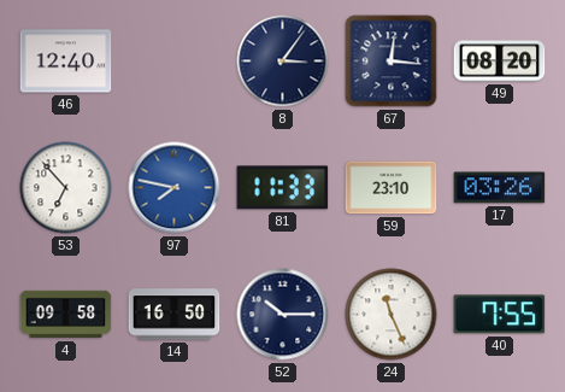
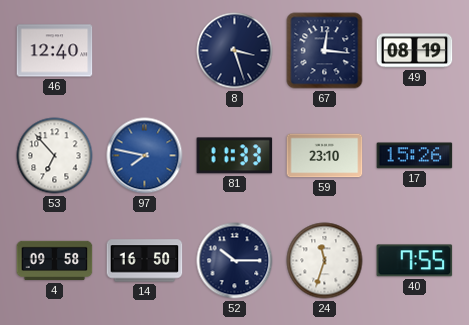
8: 3:06 -> 3:27
49: 08:20 -> 08:19
17: 03:26 -> 15:26
24: 11:26 -> 11:33
